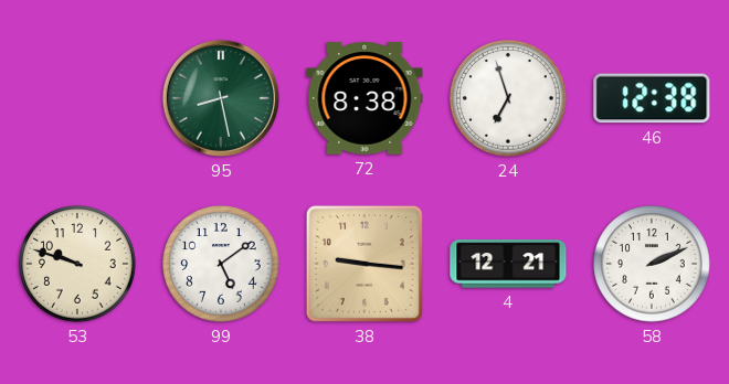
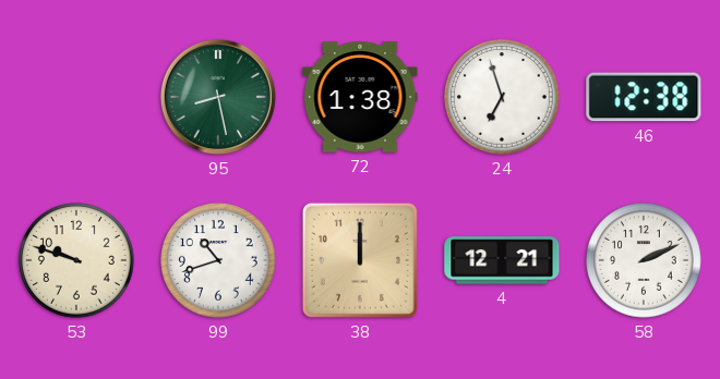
72: 8:38 -> 1:38
99: 5:09 -> 10:42
38: 9:16 -> 12:00
